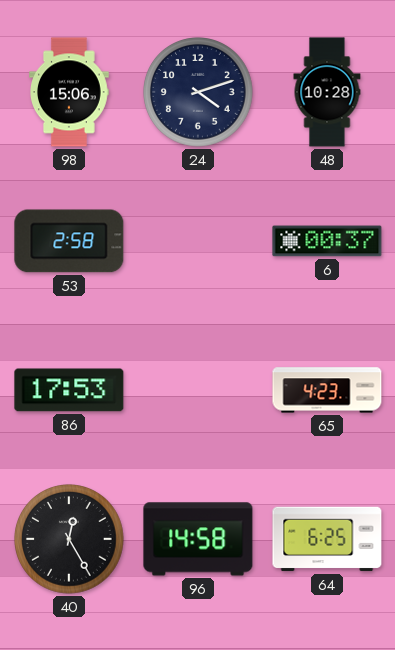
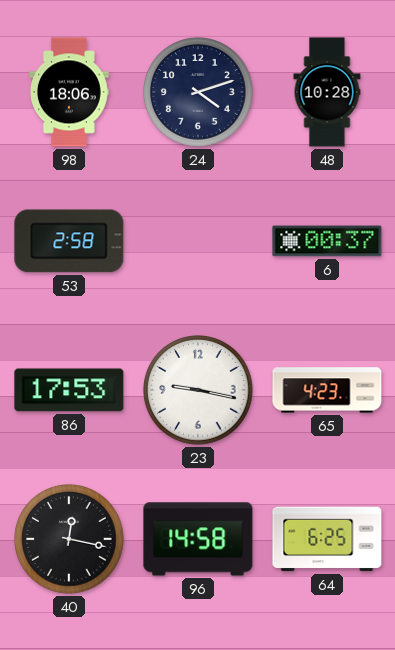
98: 15:06 -> 18:06
23: none -> 9:17
40: 12:25 -> 12:17
